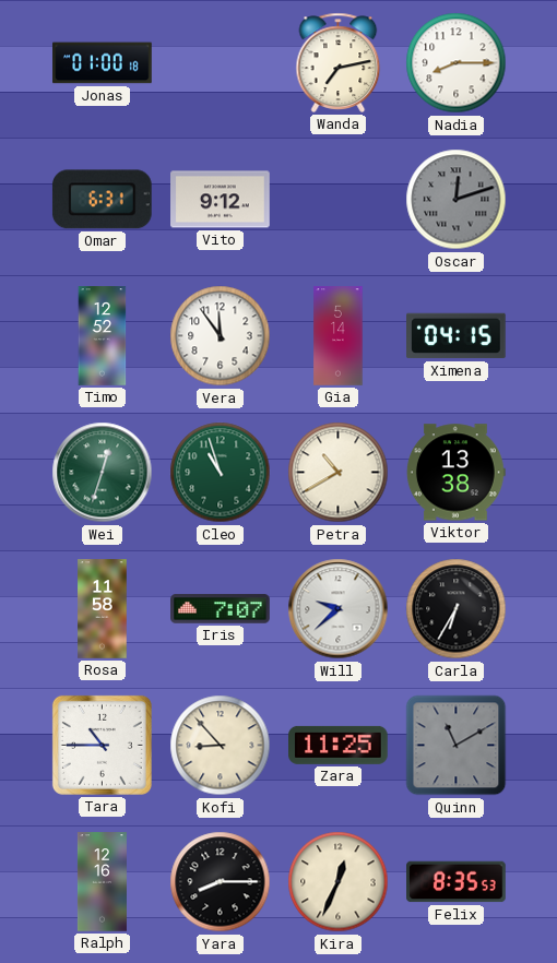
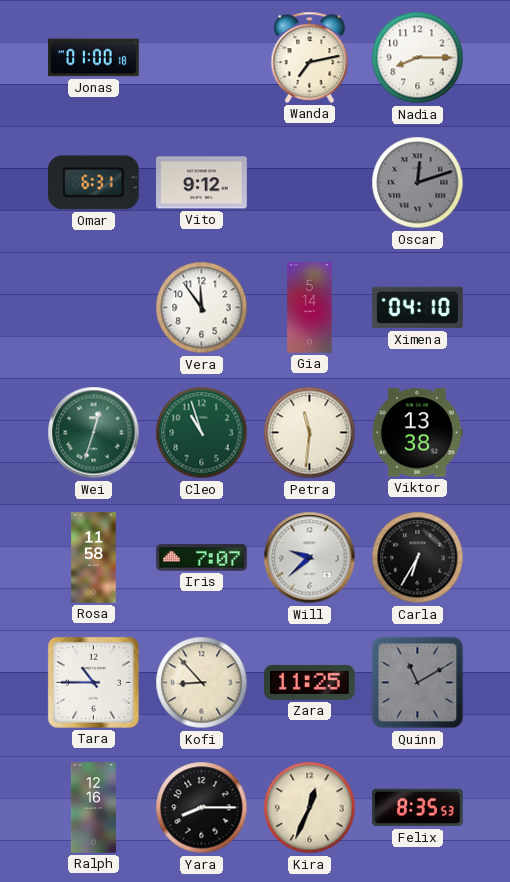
Timo: 12:52 -> none
Ximena: 04:15 -> 04:10
Petra: 10:40 -> 11:31
